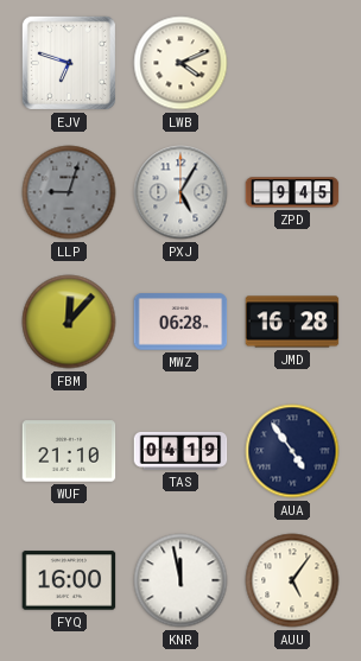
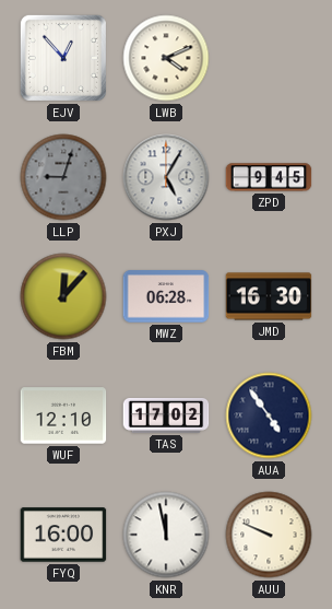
EJV: 6:48 -> 12:53
JMD: 16:28 -> 16:30
WUF: 21:10 -> 12:10
TAS: 04:19 -> 17:02
AUU: 5:06 -> 9:49
